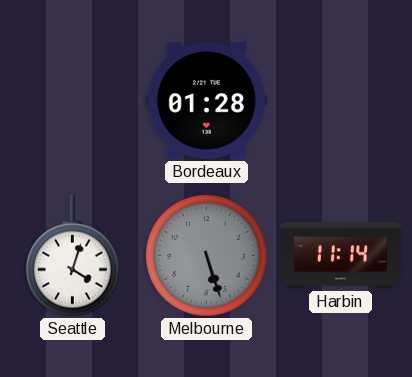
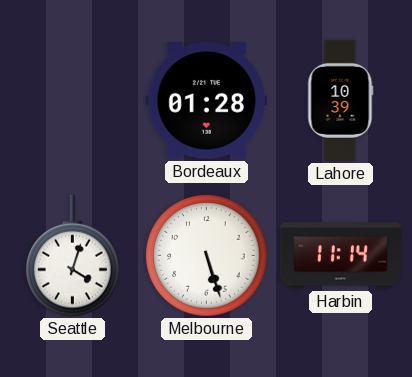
Lahore: none -> 10:39
Melbourne dial: grey -> white
